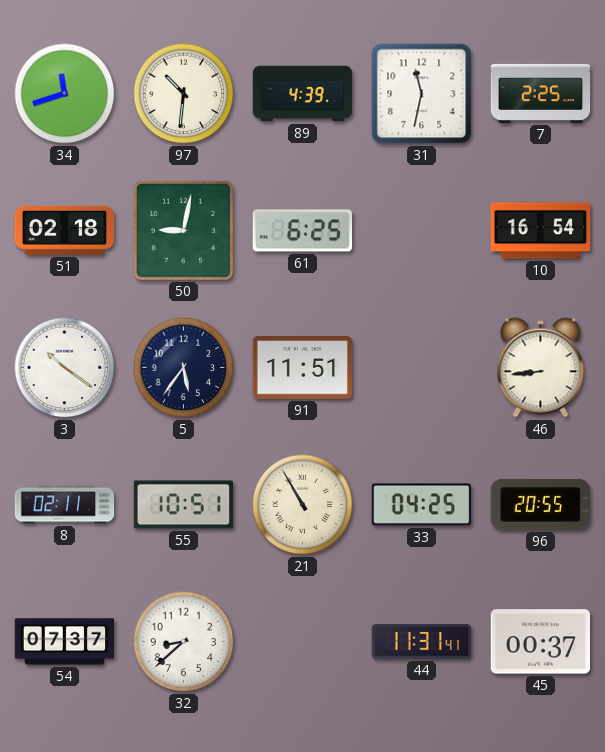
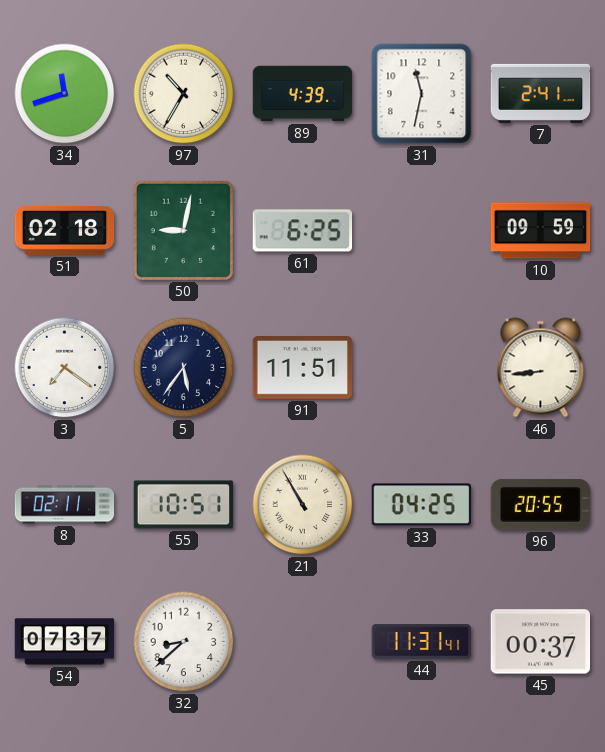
97: 10:31 -> 10:35
7: 2:25 -> 2:41
10: 16:54 -> 09:59
3: 10:21 -> 7:21
